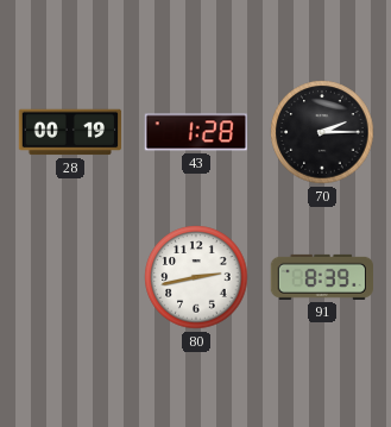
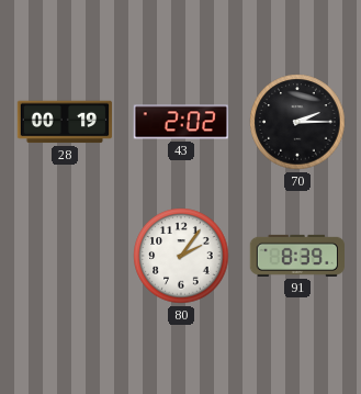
43: 1:28 -> 2:02
80: 2:43 -> 2:06
